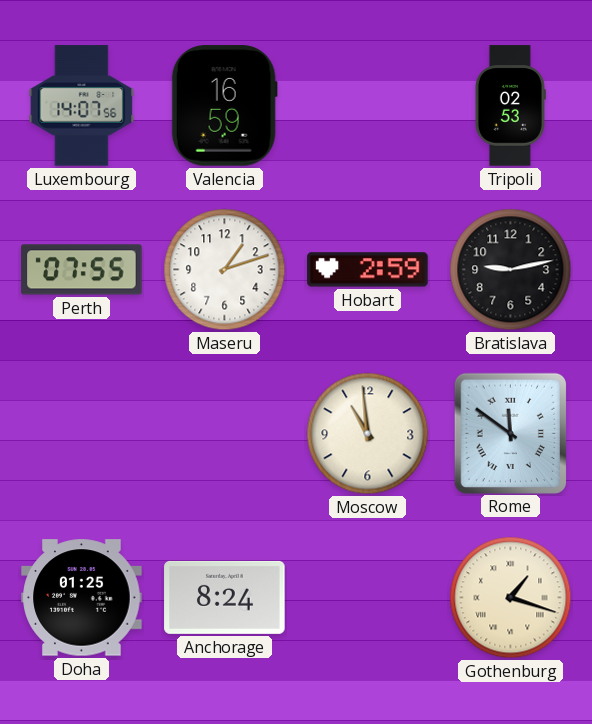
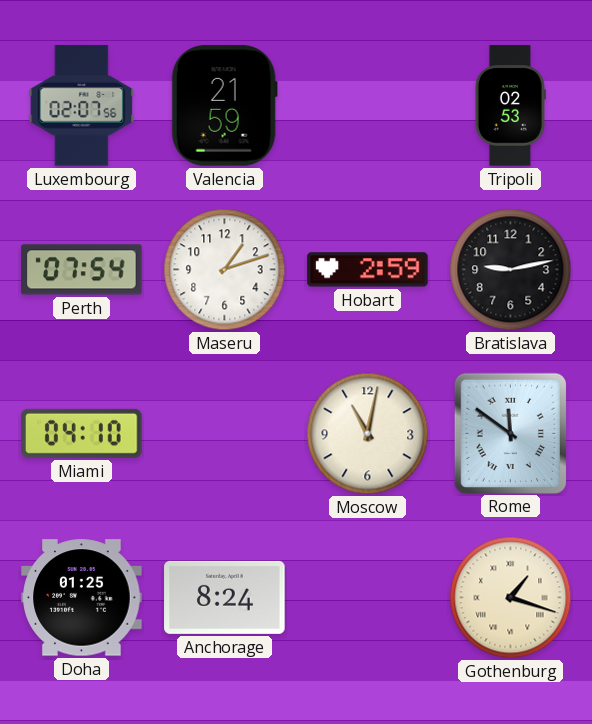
Luxembourg: 14:07 -> 02:07
Valencia: 16:59 -> 21:59
Perth: 07:55 -> 07:54
Miami: none -> 04:10
Moscow: 10:59 -> 11:02
